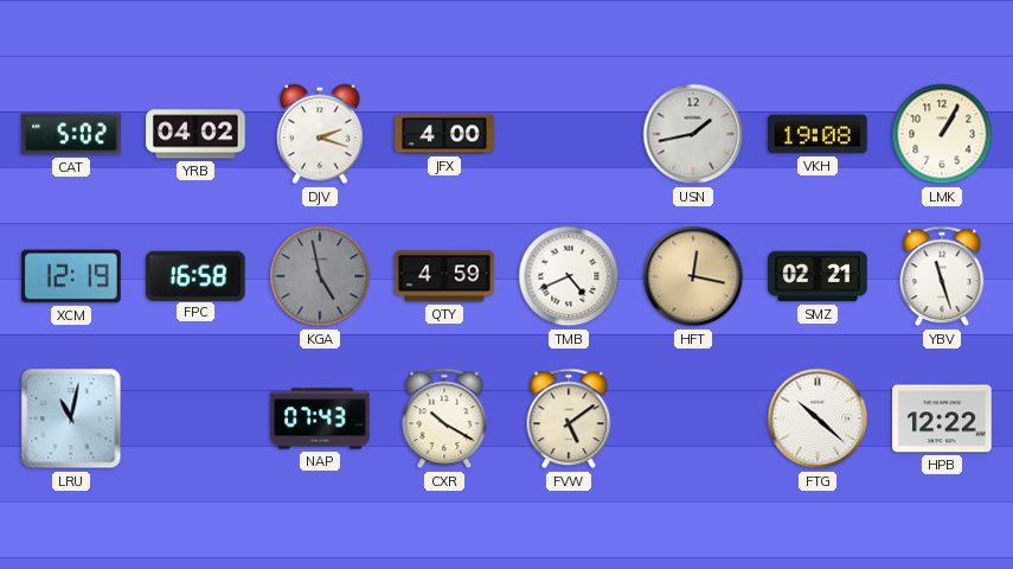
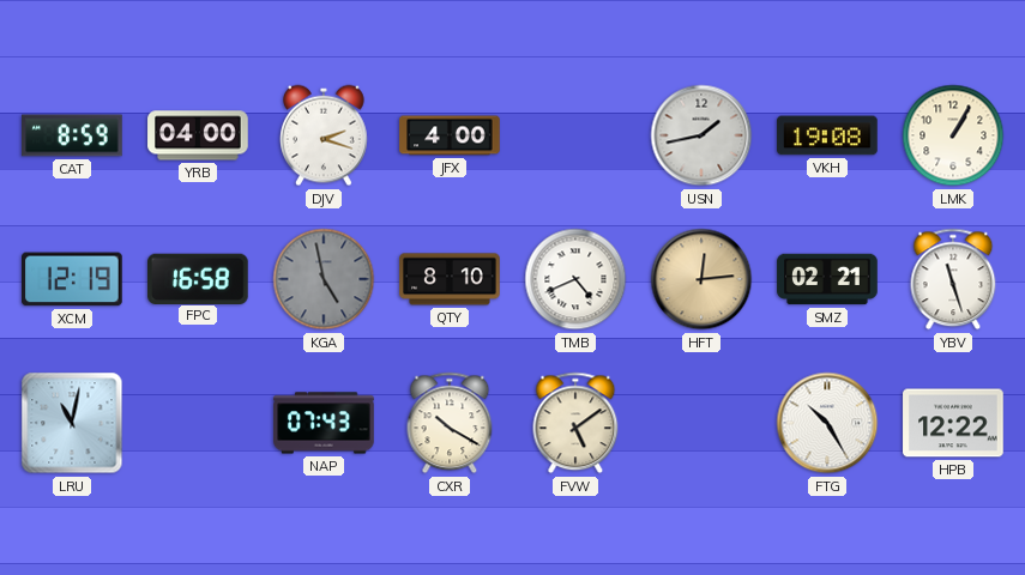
CAT: 5:02 -> 8:59
YRB: 04:02 -> 04:00
QTY: 4:59 -> 8:10
HFT: 12:17 -> 12:14
FTG: 10:22 -> 10:25
